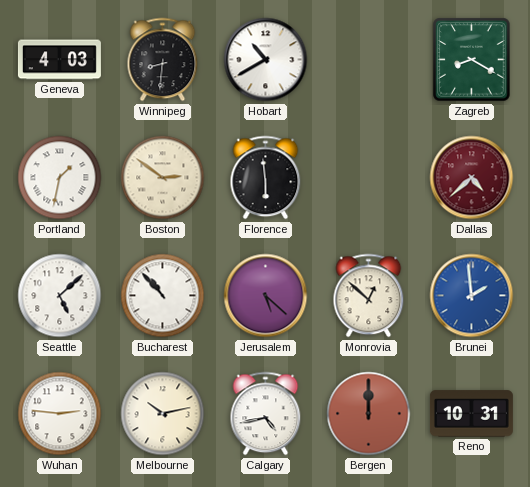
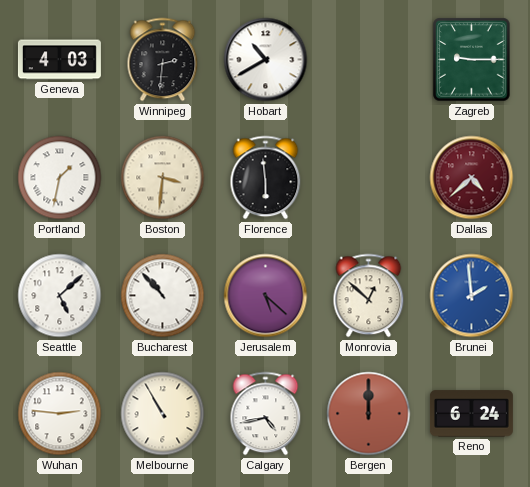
Winnipeg: 8:31 -> 2:31
Zagreb: 8:20 -> 9:15
Boston: 2:51 -> 3:31
Melbourne: 10:13 -> 10:55
Reno: 10:31 -> 6:24
